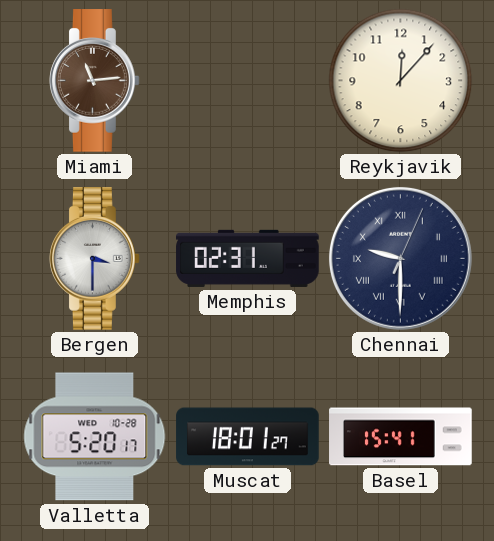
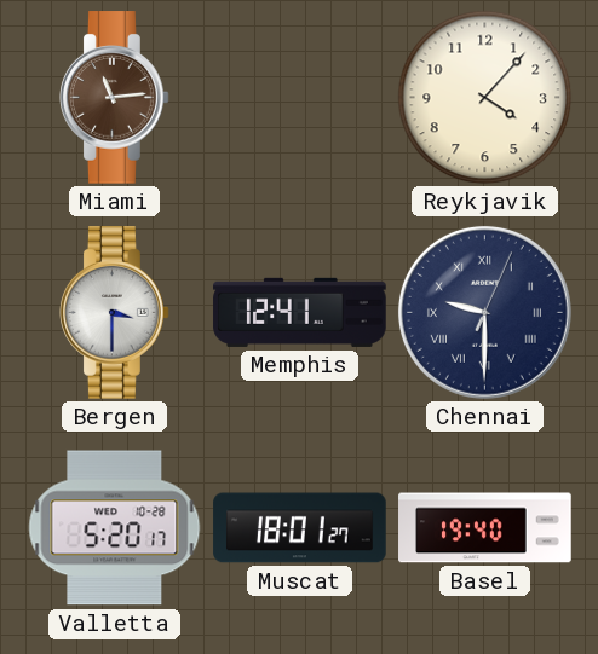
Reykjavik: 12:07 -> 4:07
Memphis: 02:31 -> 12:41
Basel: 15:41 -> 19:40
